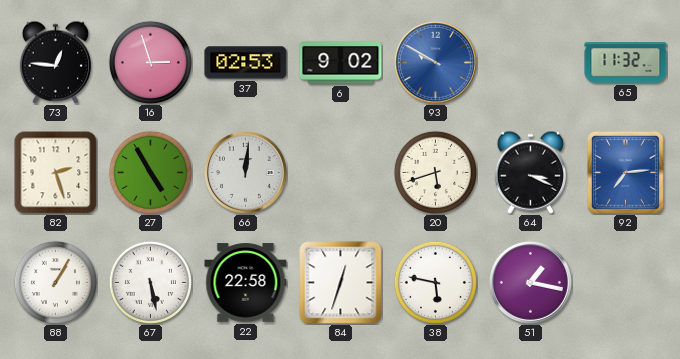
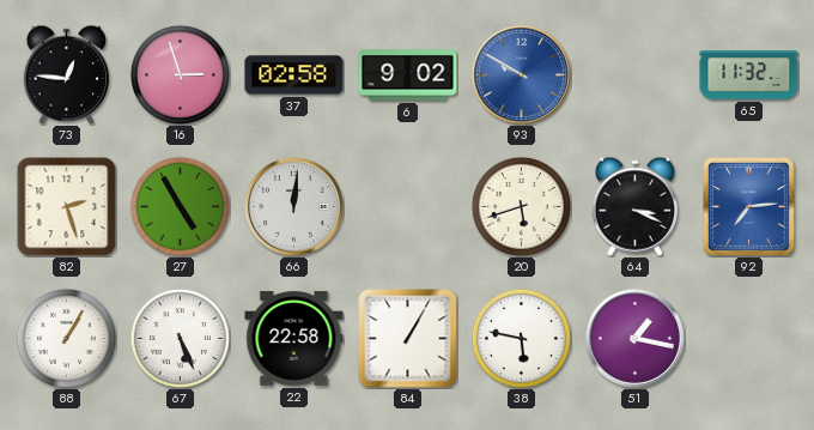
37: 02:53 -> 02:58
67: 5:28 -> 5:26
84: 12:33 -> 1:05
